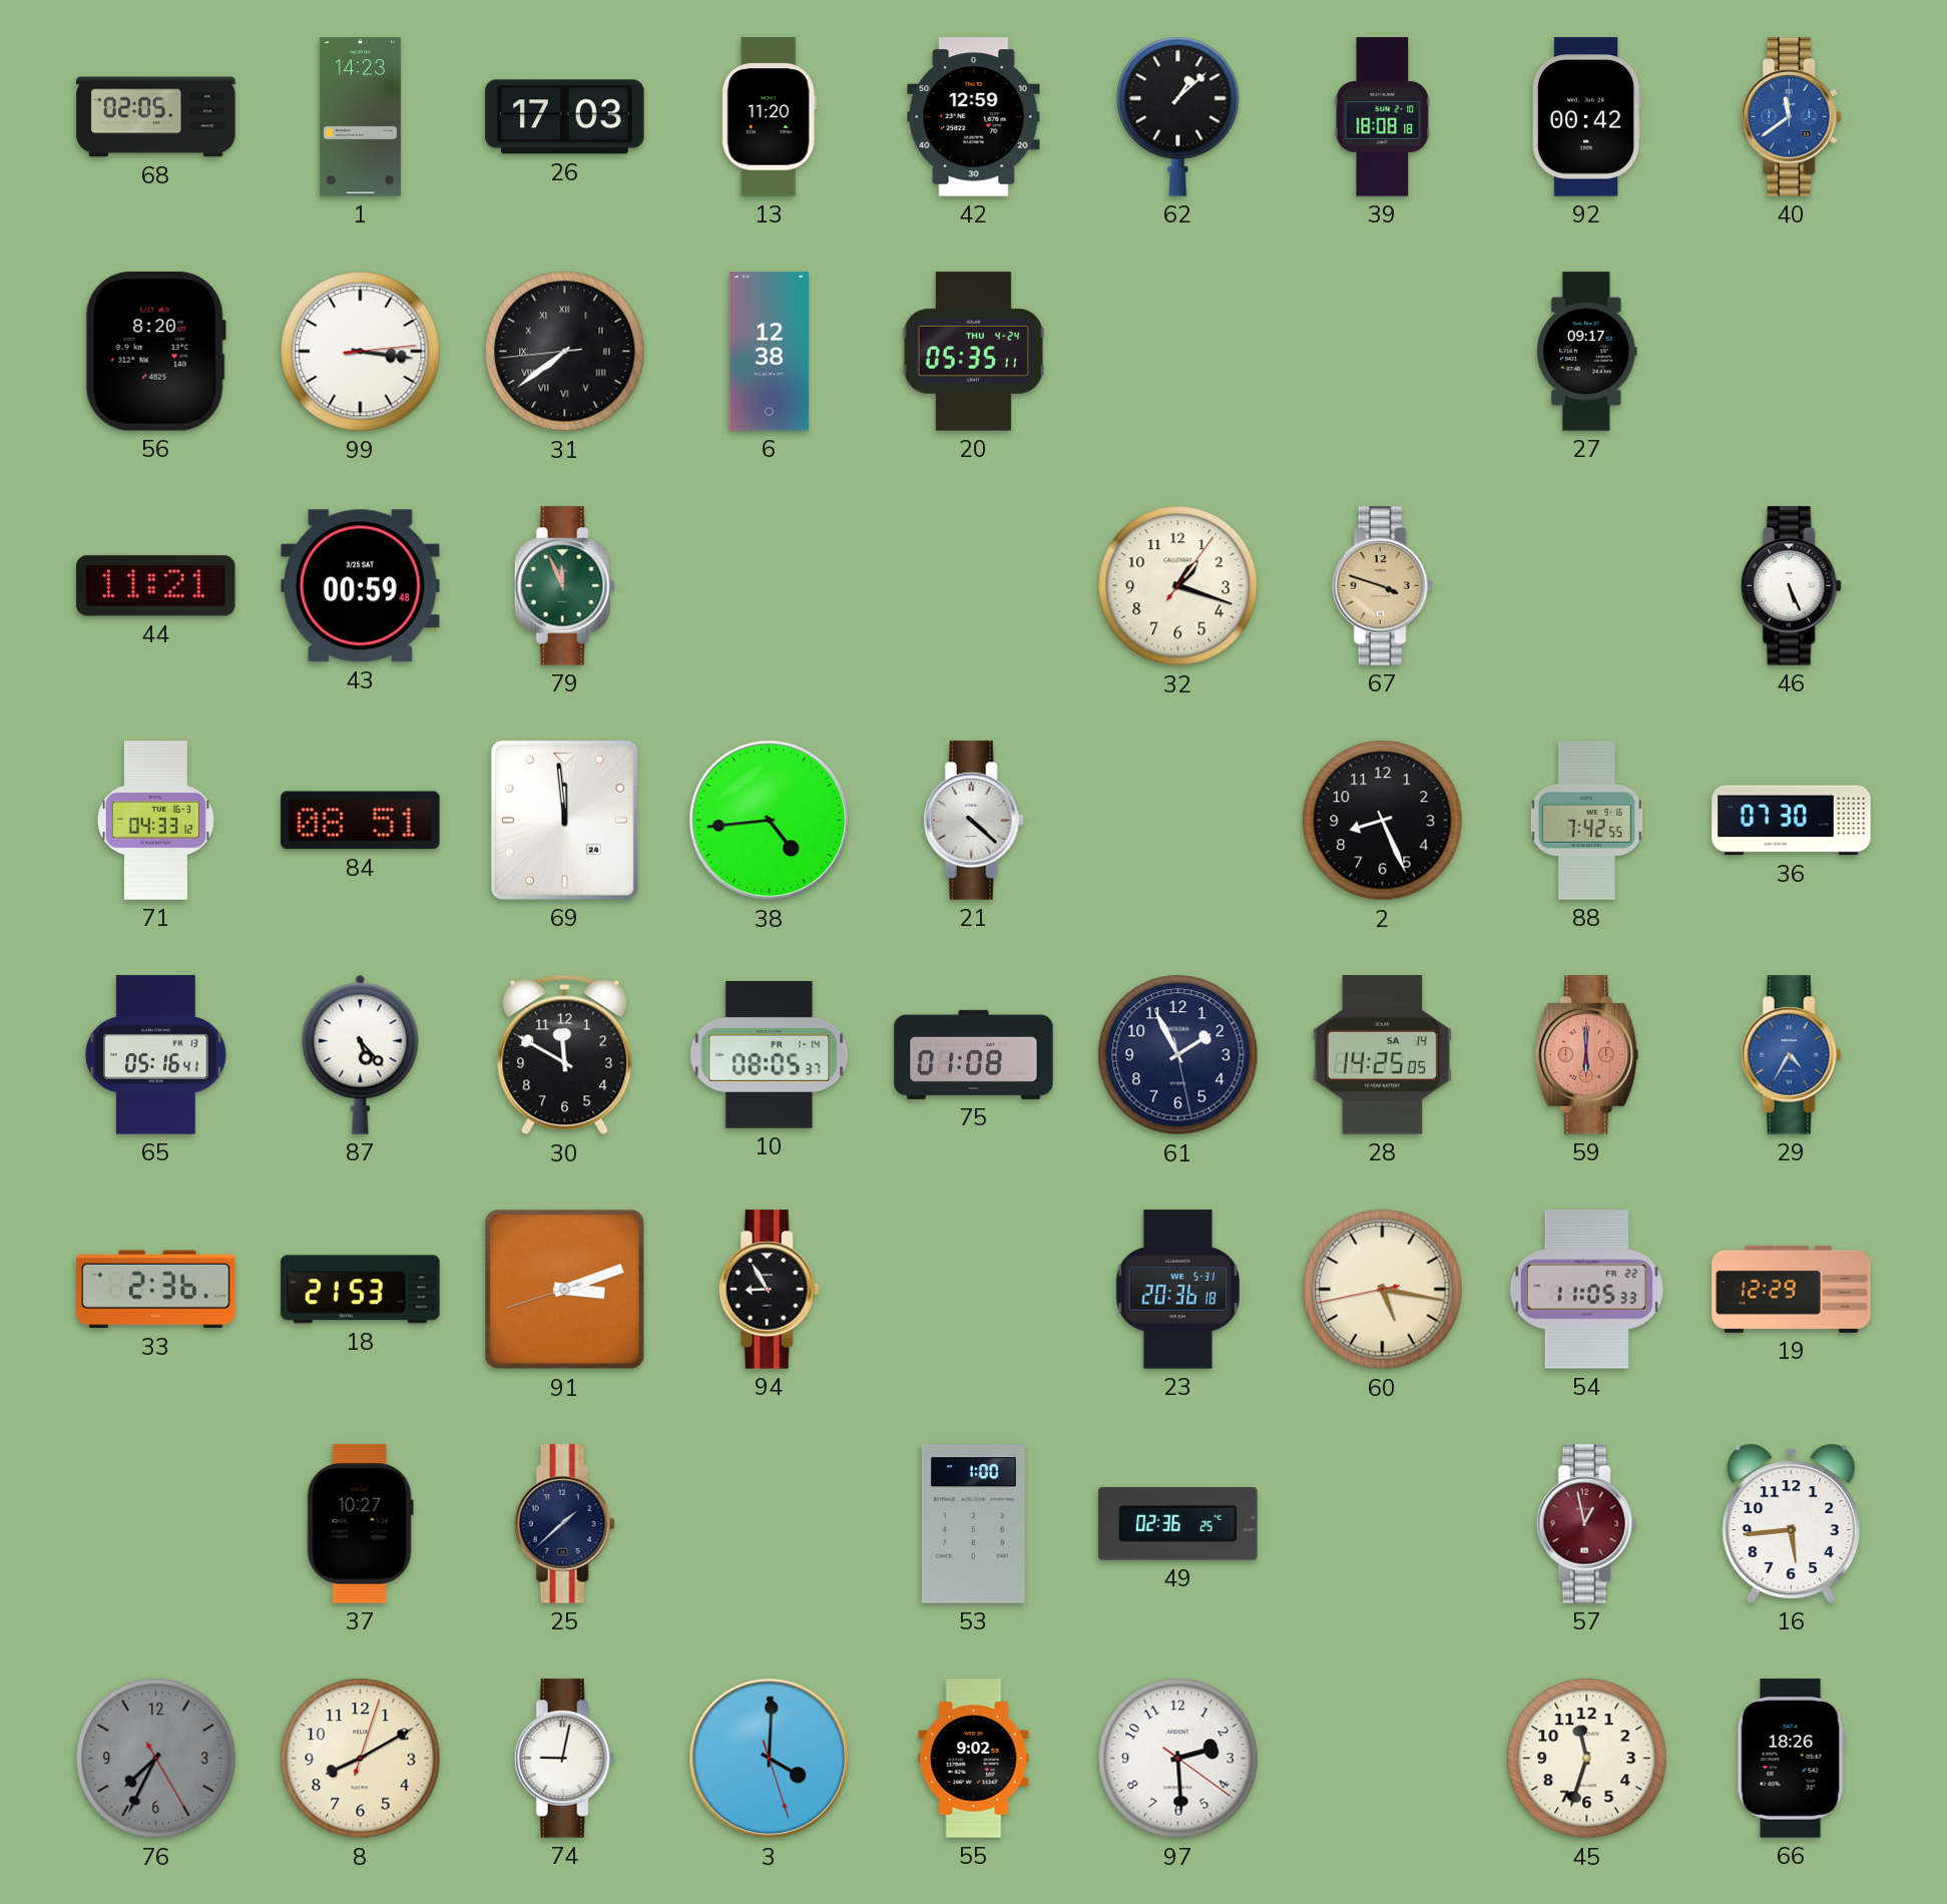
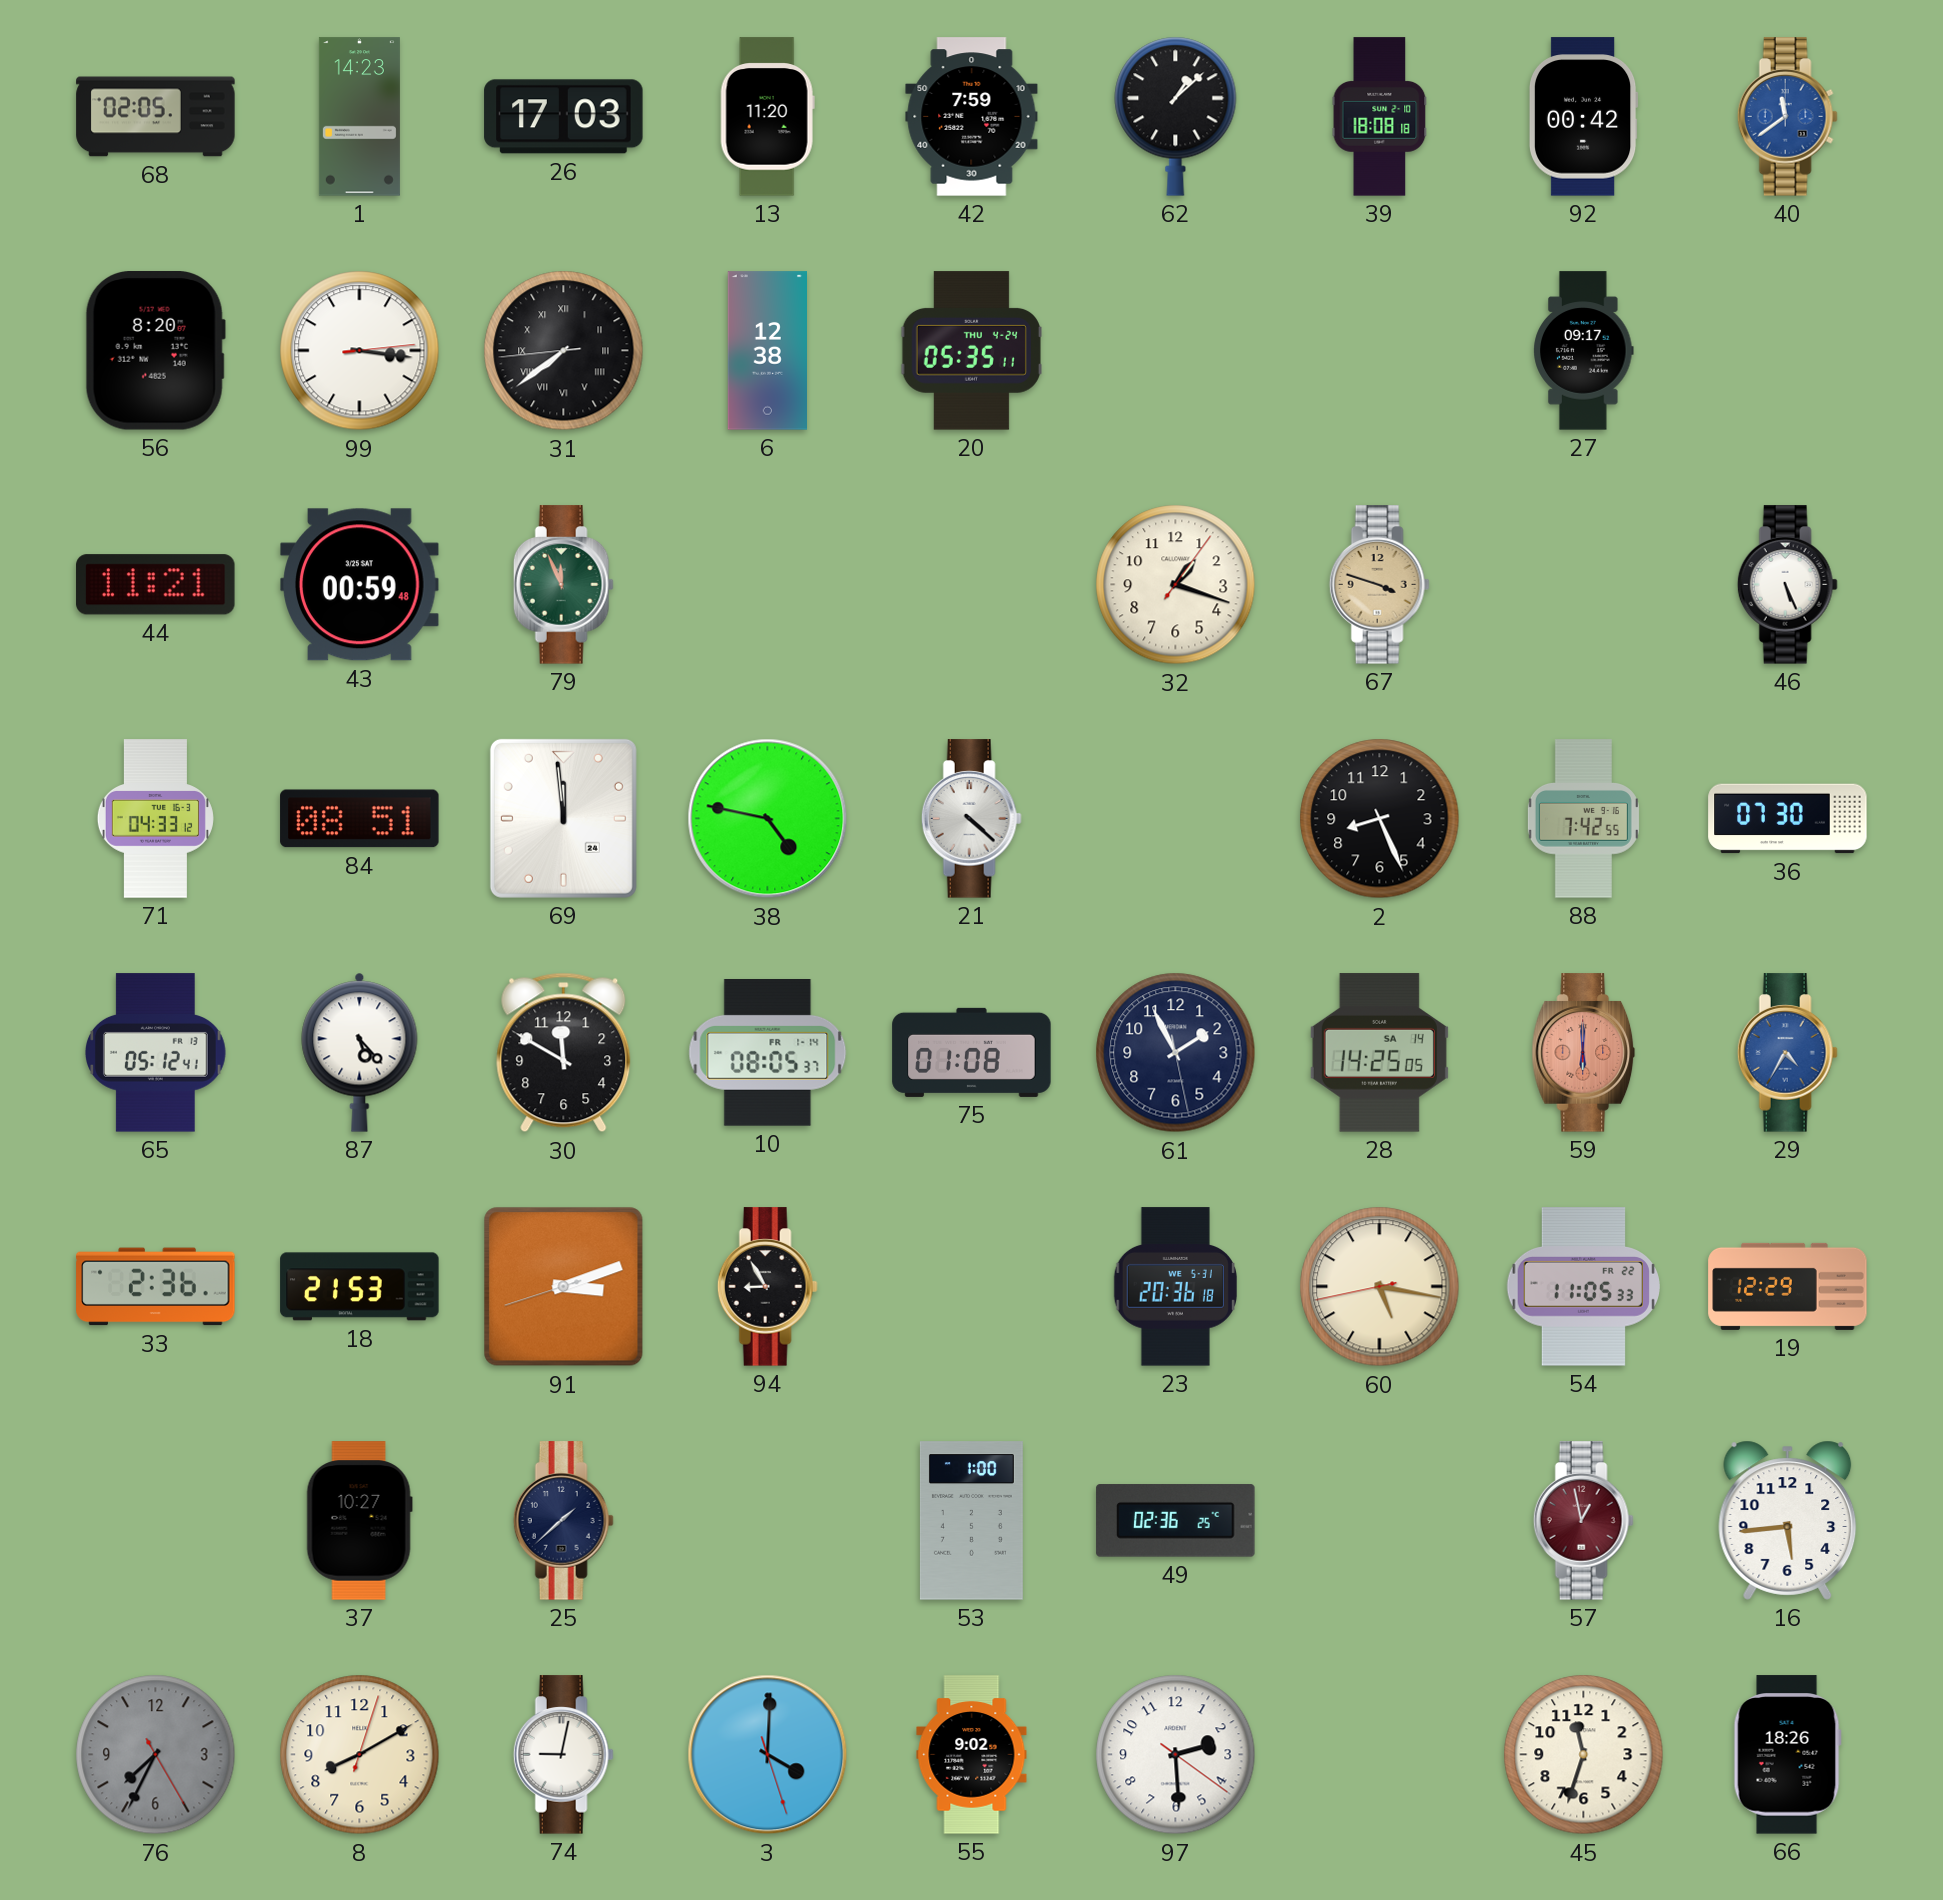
42: 12:59 -> 7:59
38: 4:44 -> 4:47
65: 05:16 -> 05:12
